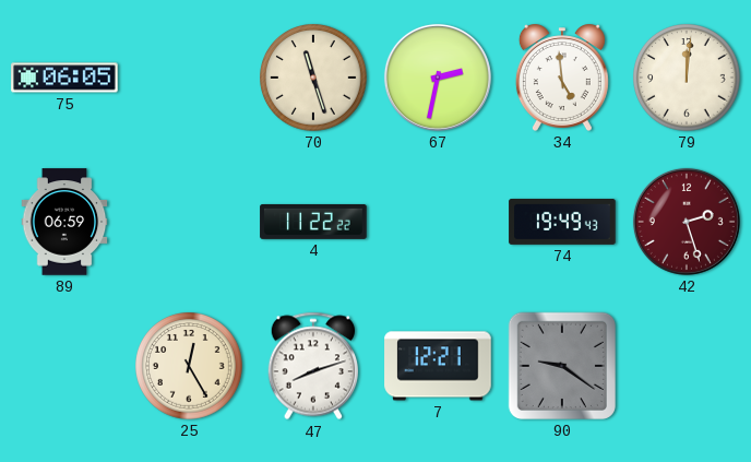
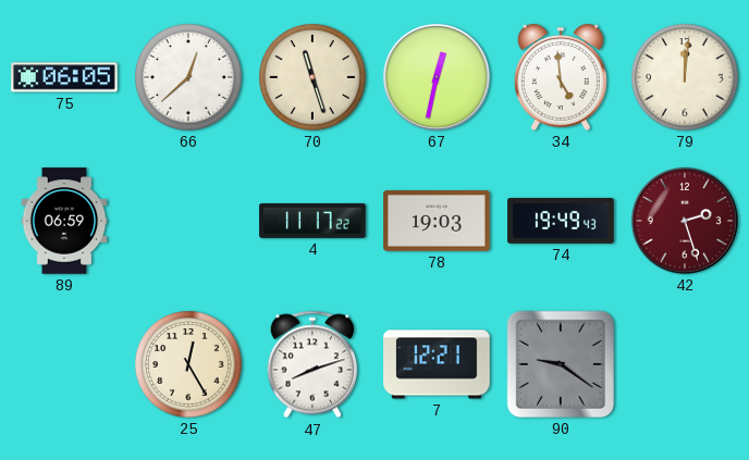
66: none -> 12:38
67: 2:32 -> 12:32
4: 11:22 -> 11:17
78: none -> 19:03
